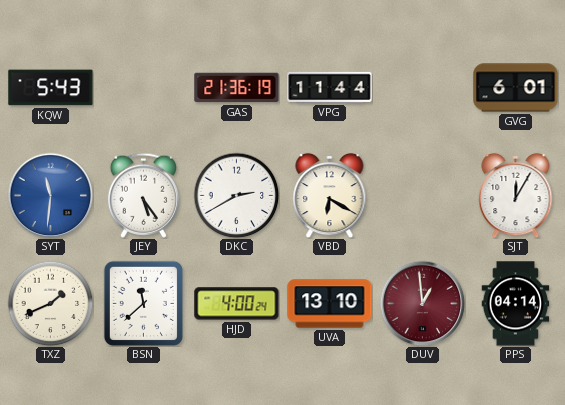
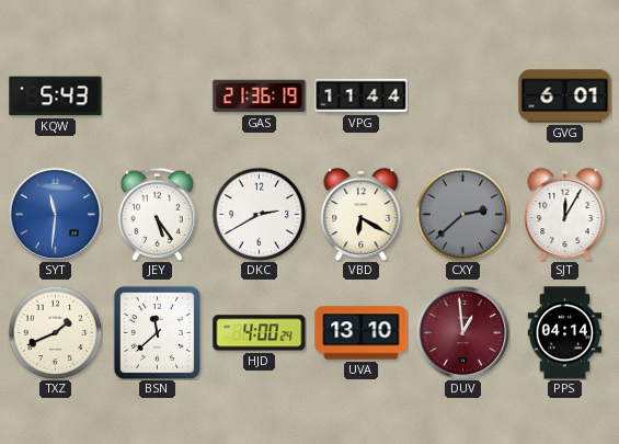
CXY: none -> 2:38
